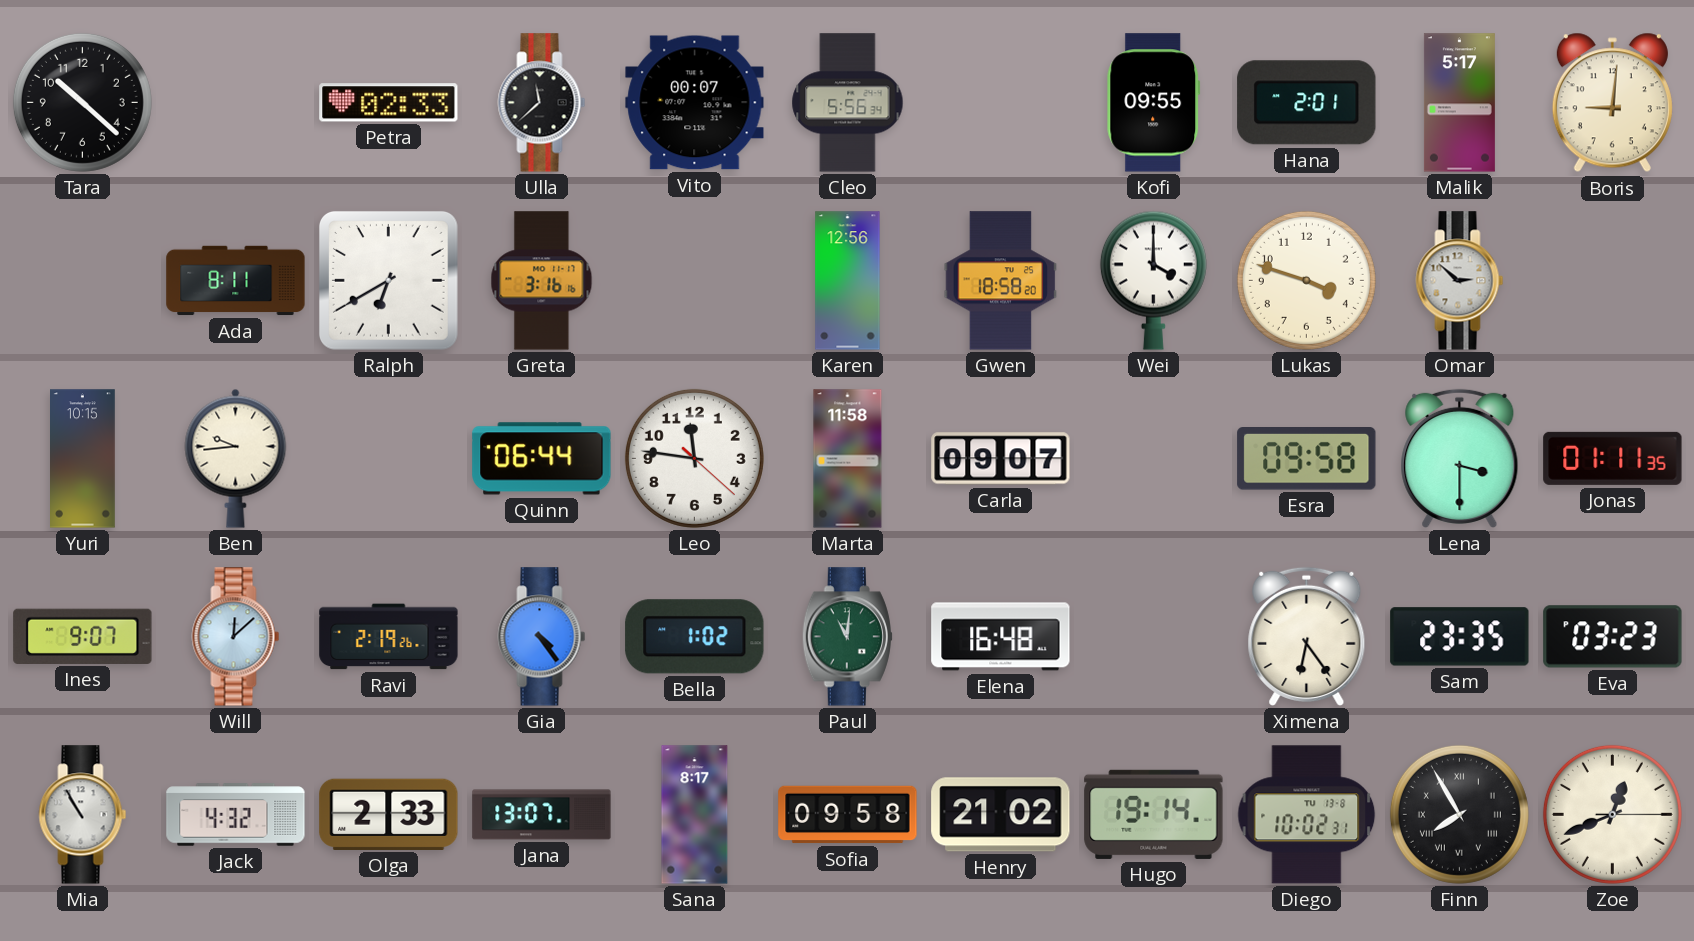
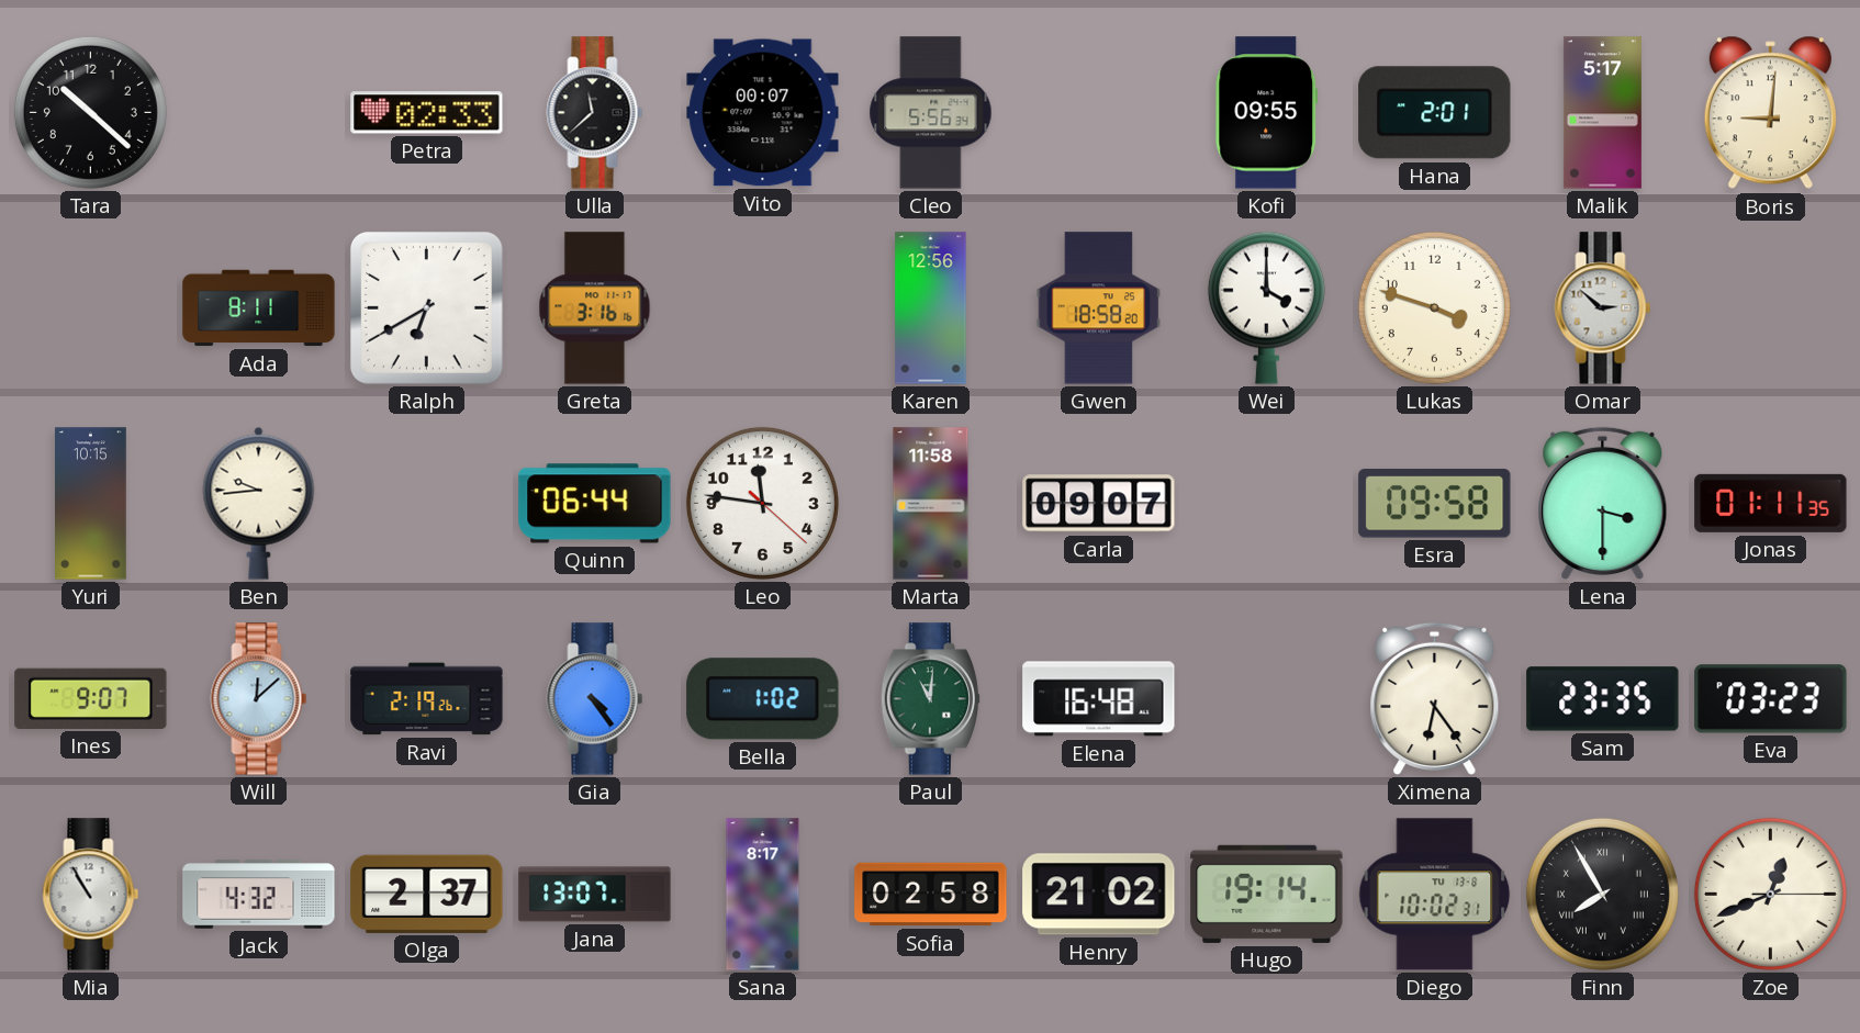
Olga: 2:33 -> 2:37
Sofia: 09:58 -> 02:58
